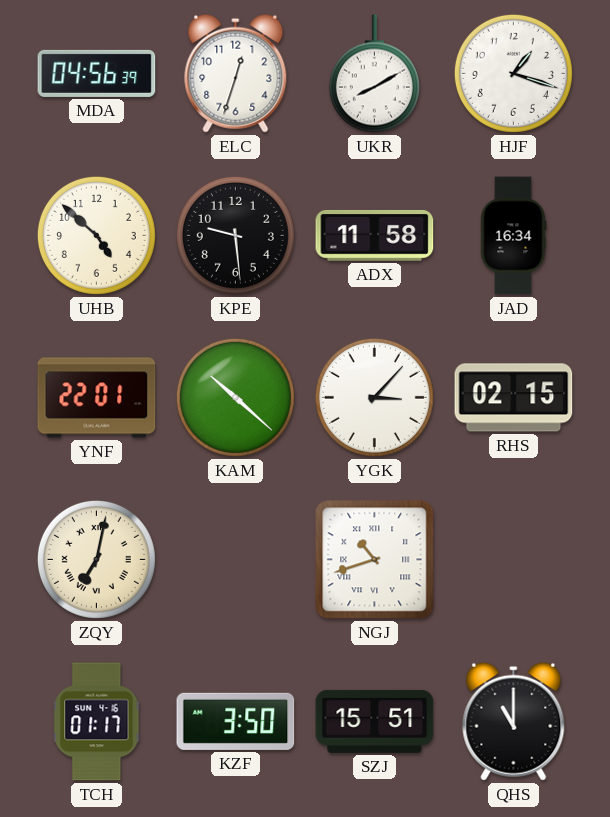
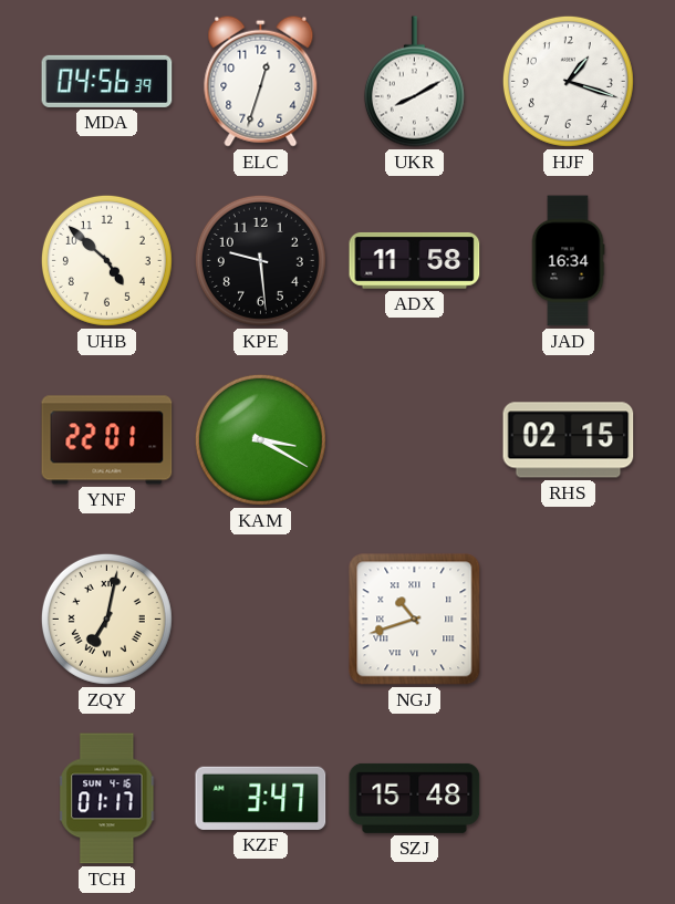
KAM: 10:22 -> 3:20
YGK: 3:07 -> none
KZF: 3:50 -> 3:47
SZJ: 15:51 -> 15:48
QHS: 11:00 -> none
